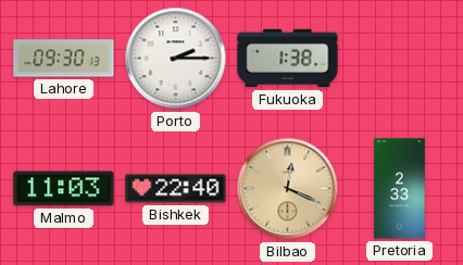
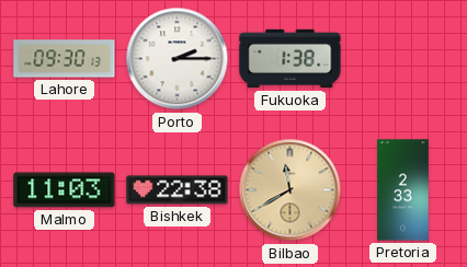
Bishkek: 22:40 -> 22:38
Bilbao: 12:19 -> 11:40
